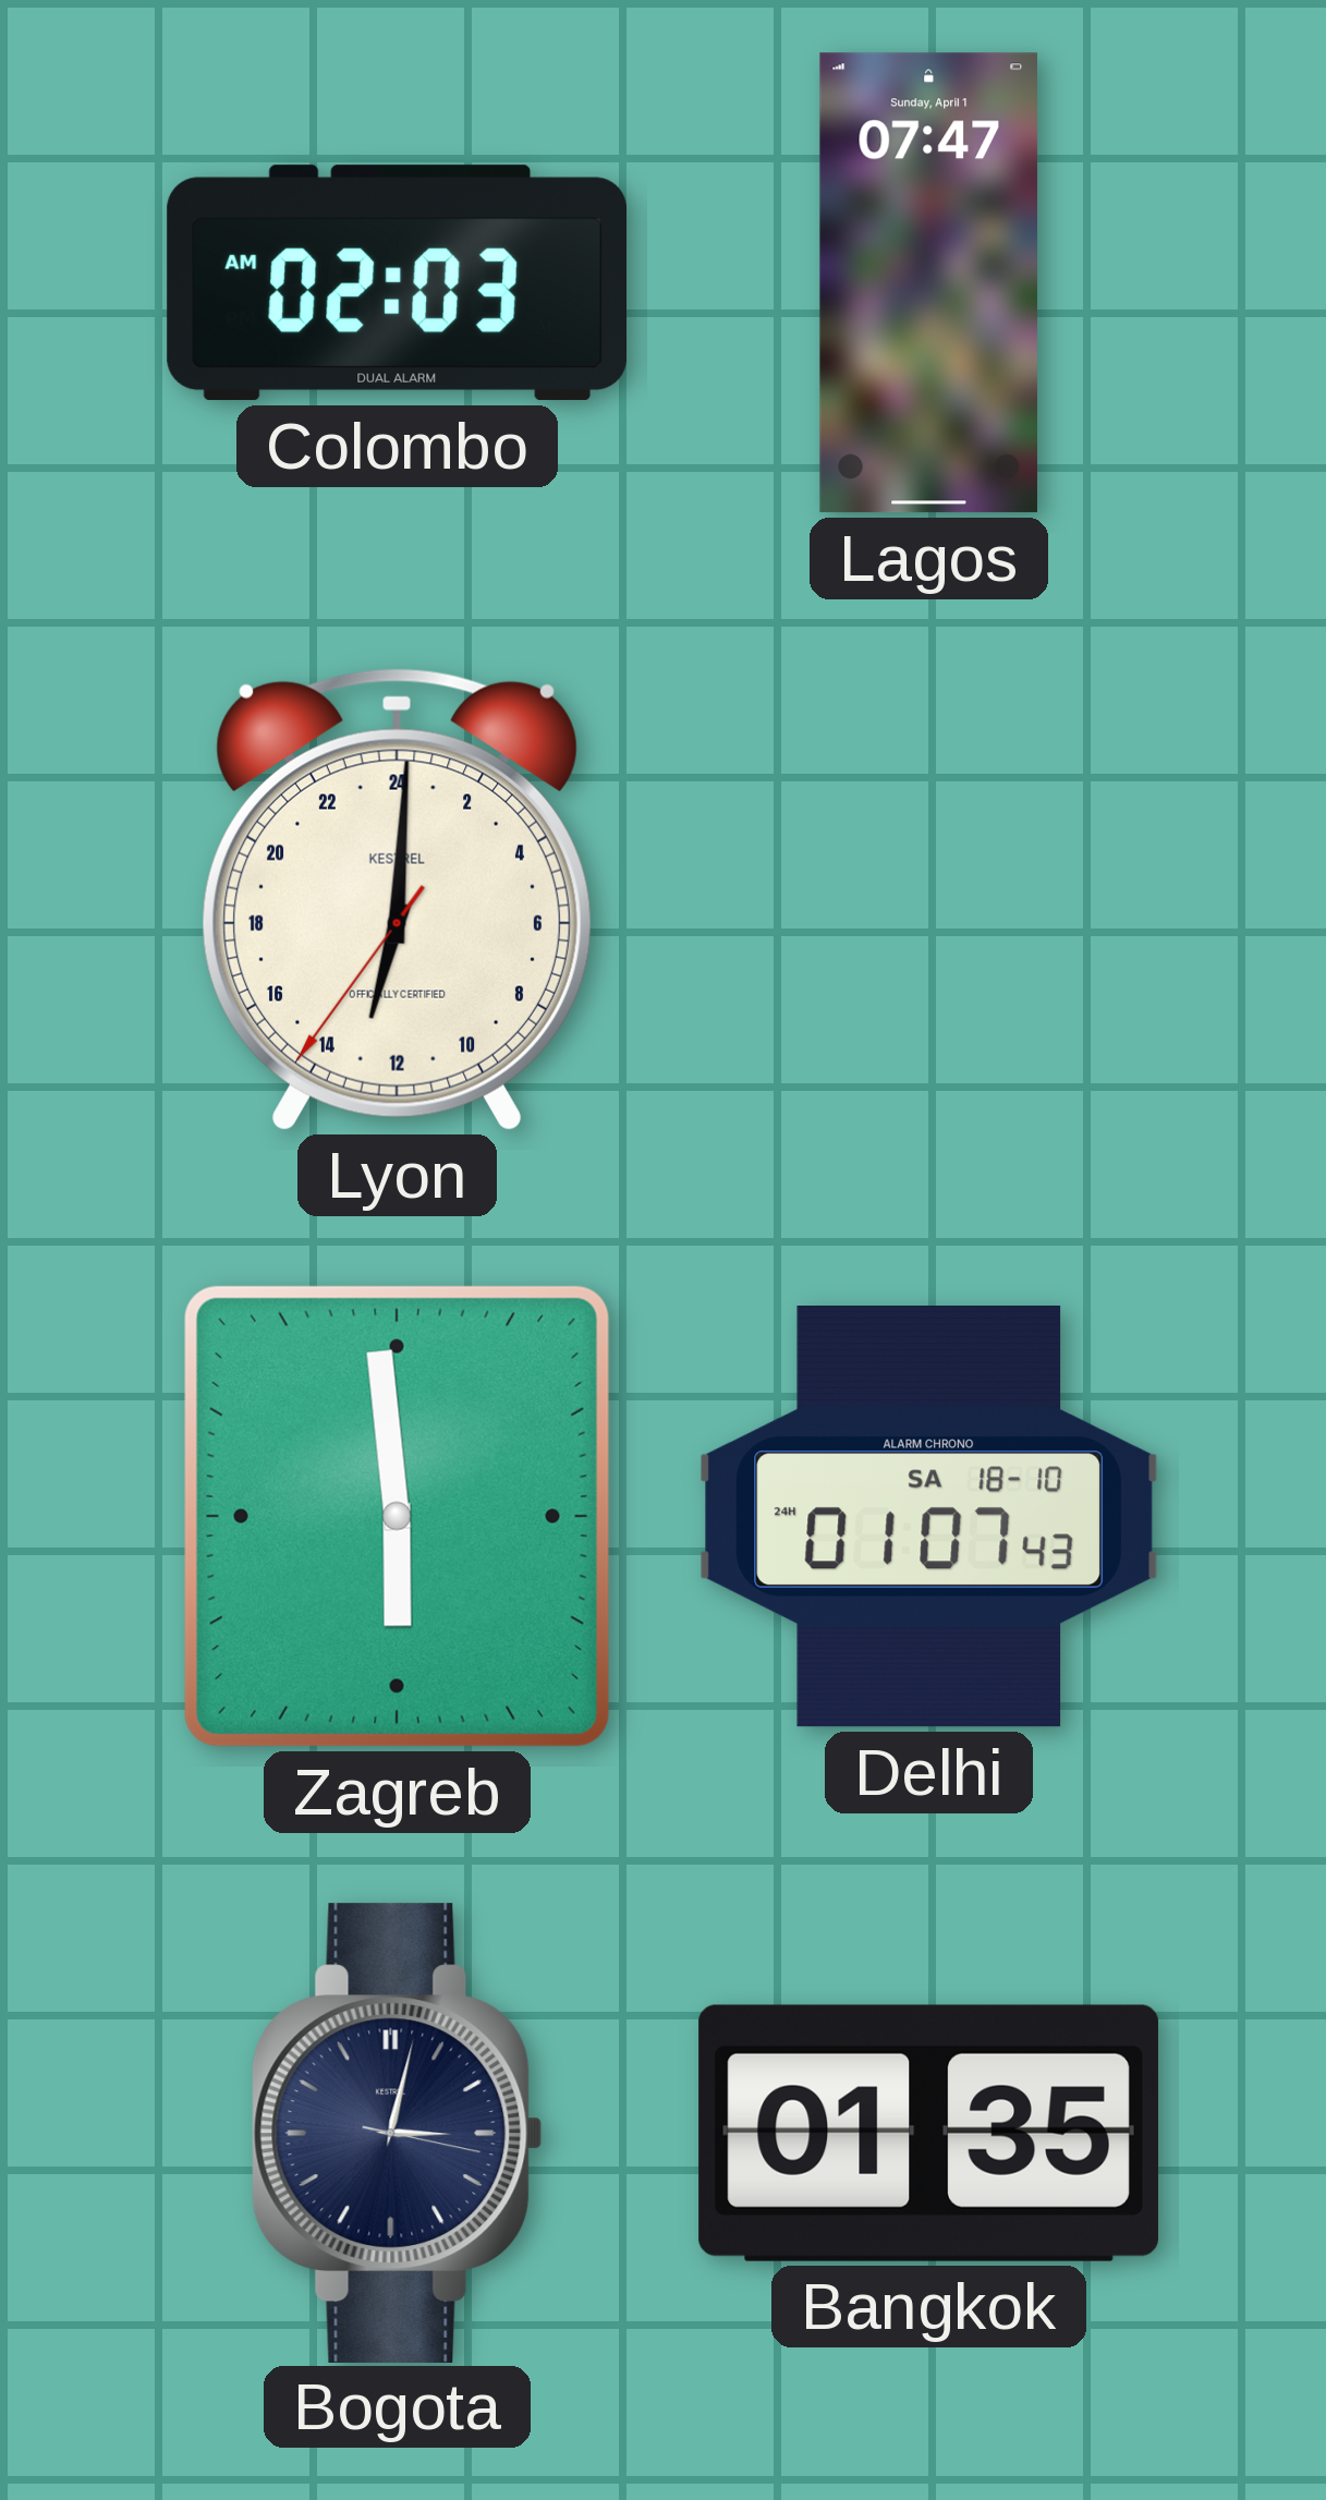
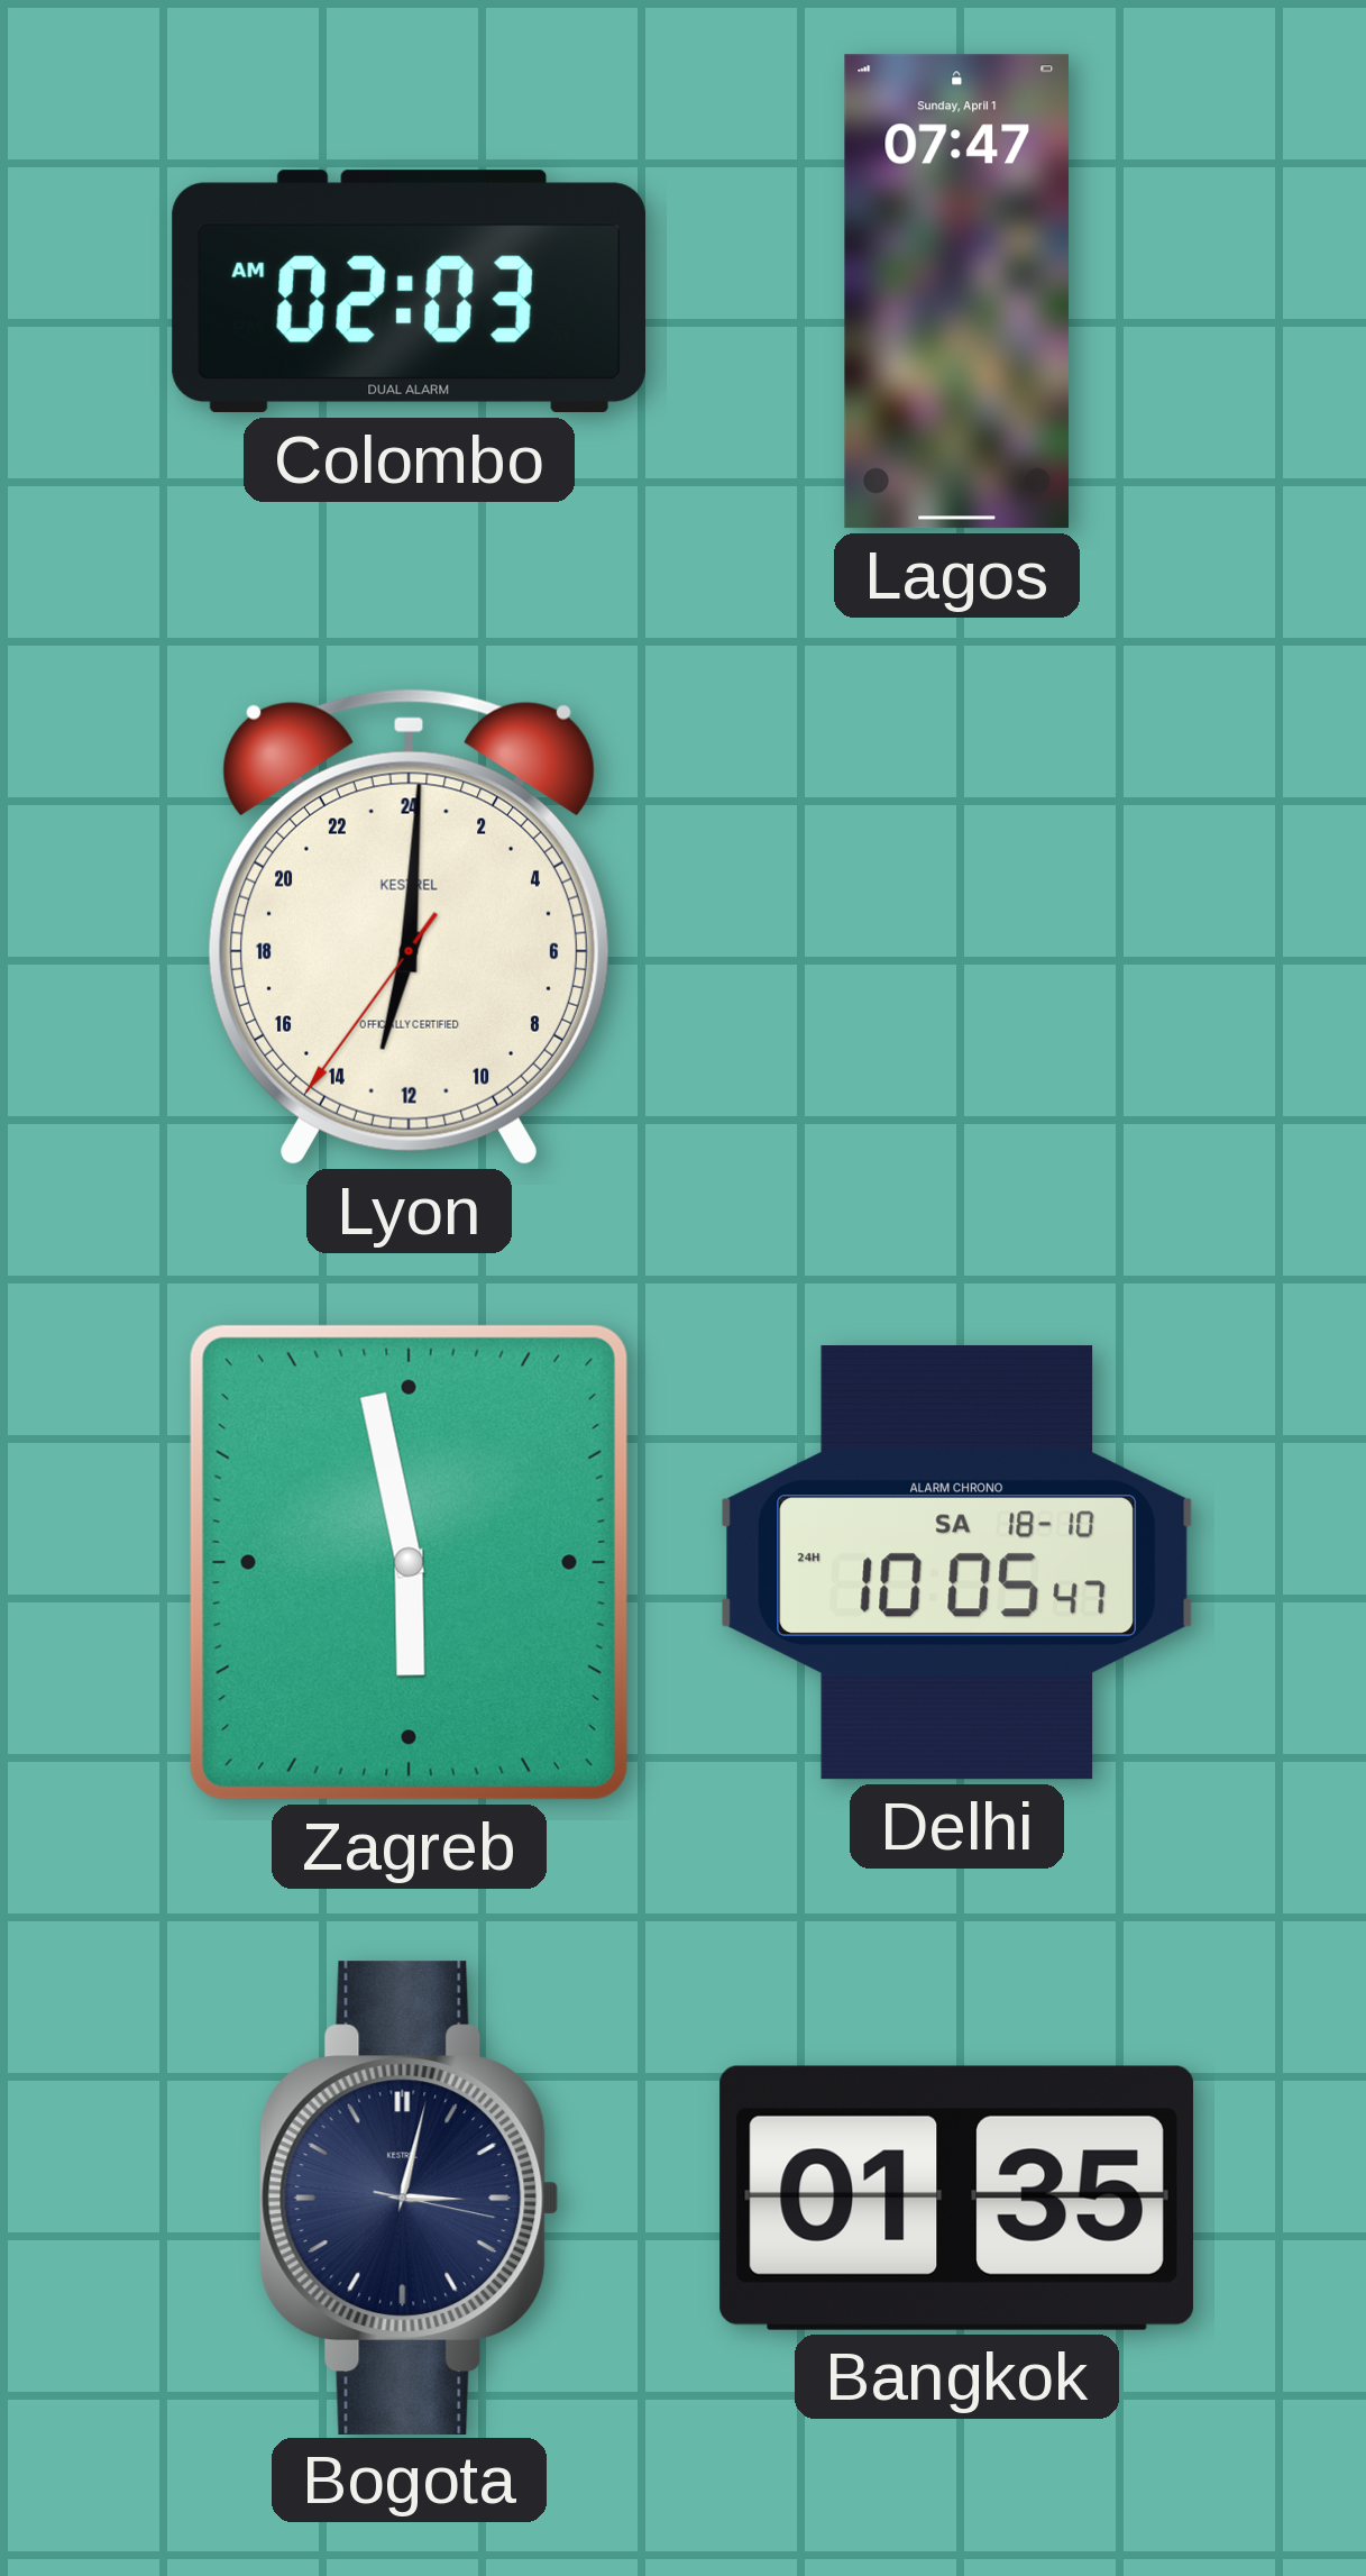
Zagreb: 5:59 -> 5:58
Delhi: 01:07 -> 10:05
